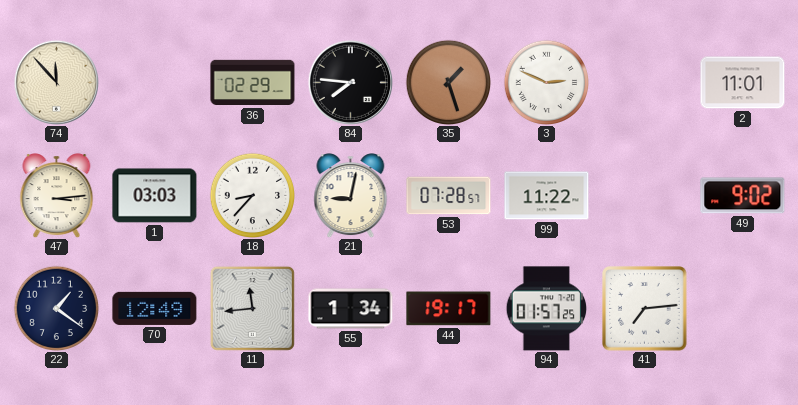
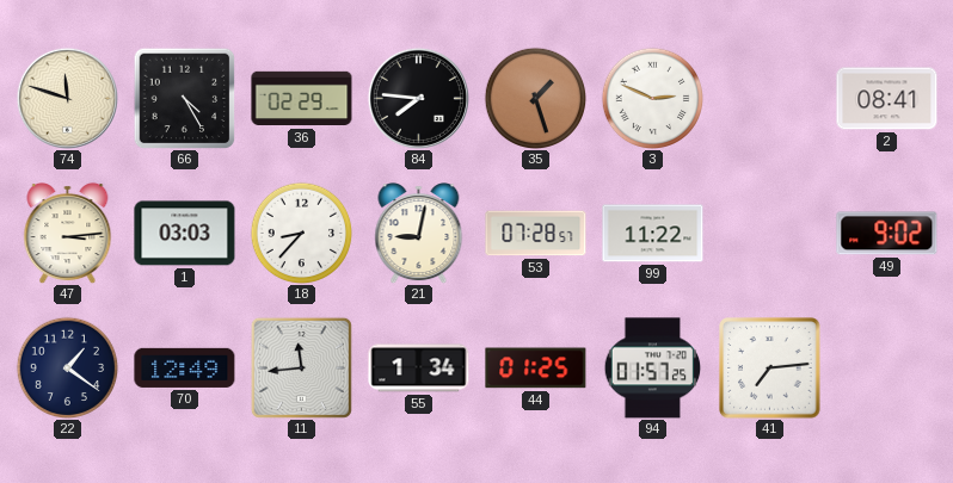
74: 11:53 -> 11:48
66: none -> 4:25
2: 11:01 -> 08:41
44: 19:17 -> 01:25
